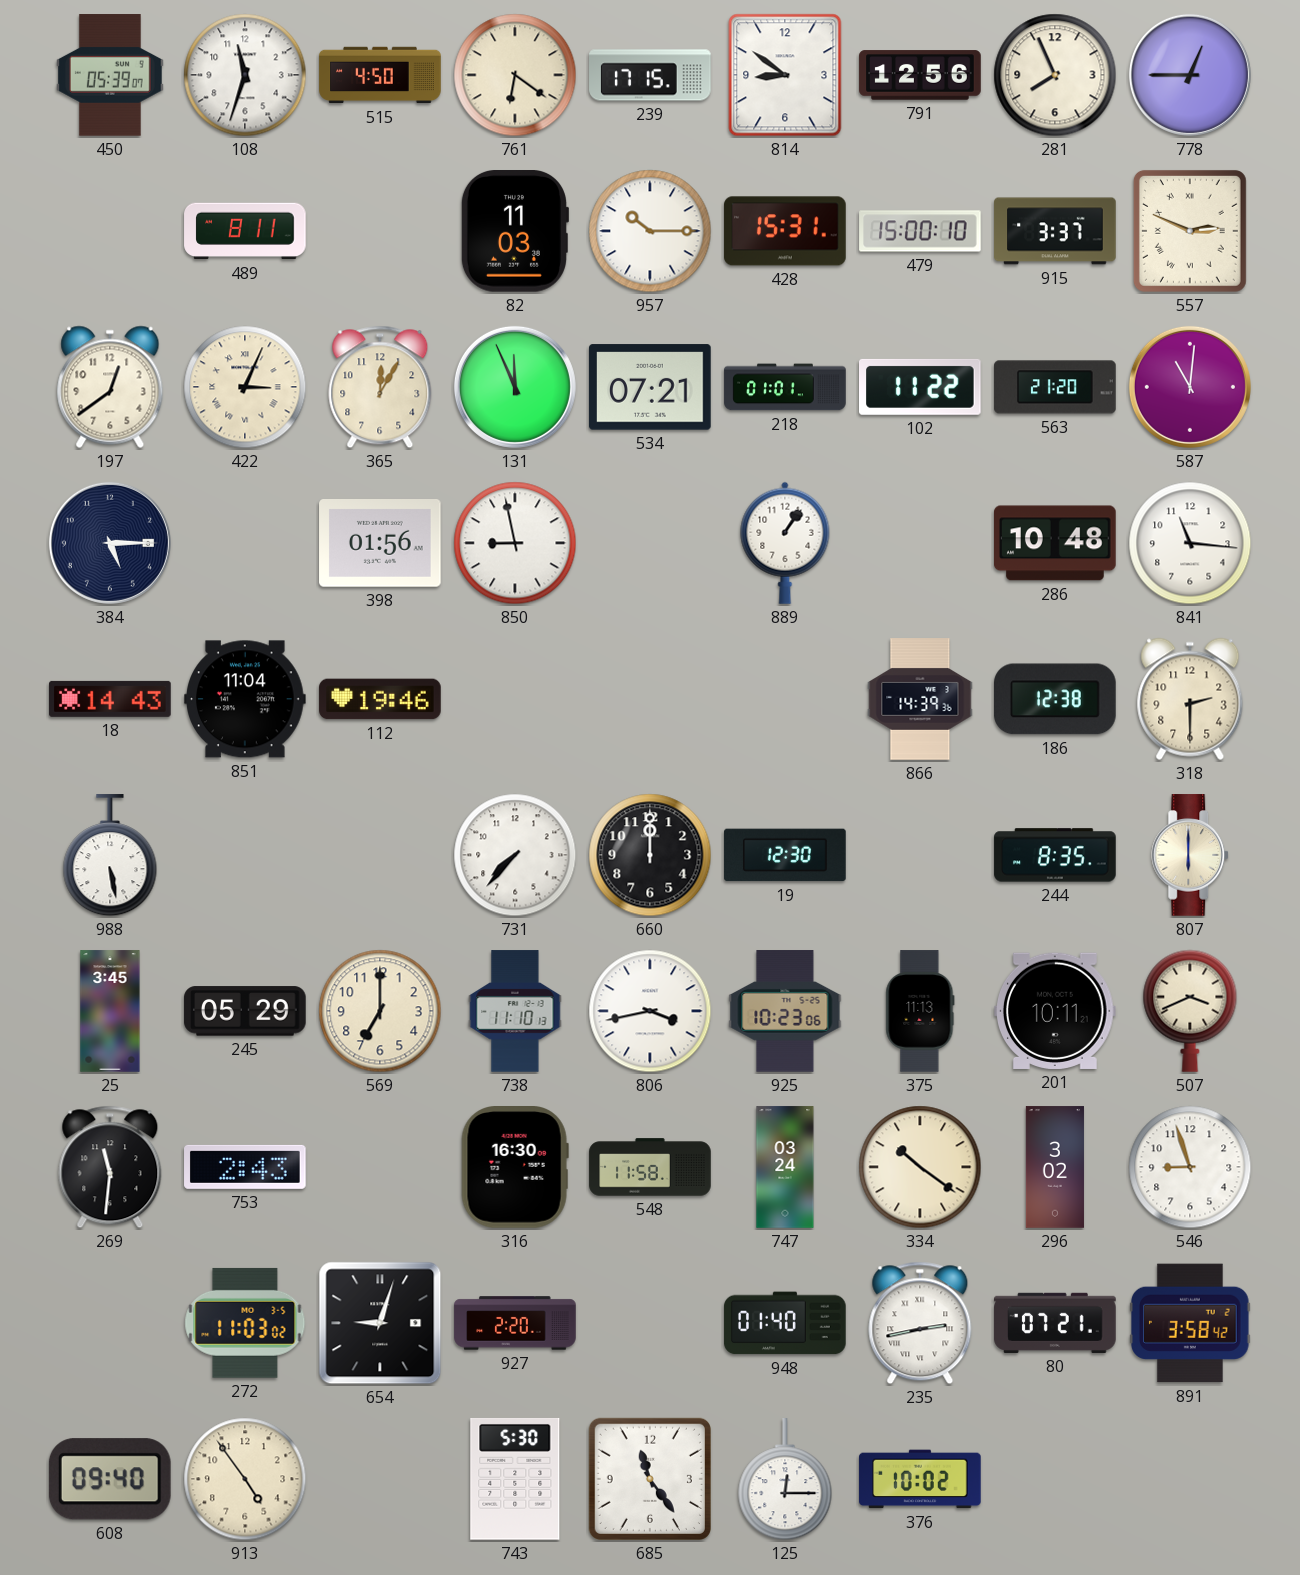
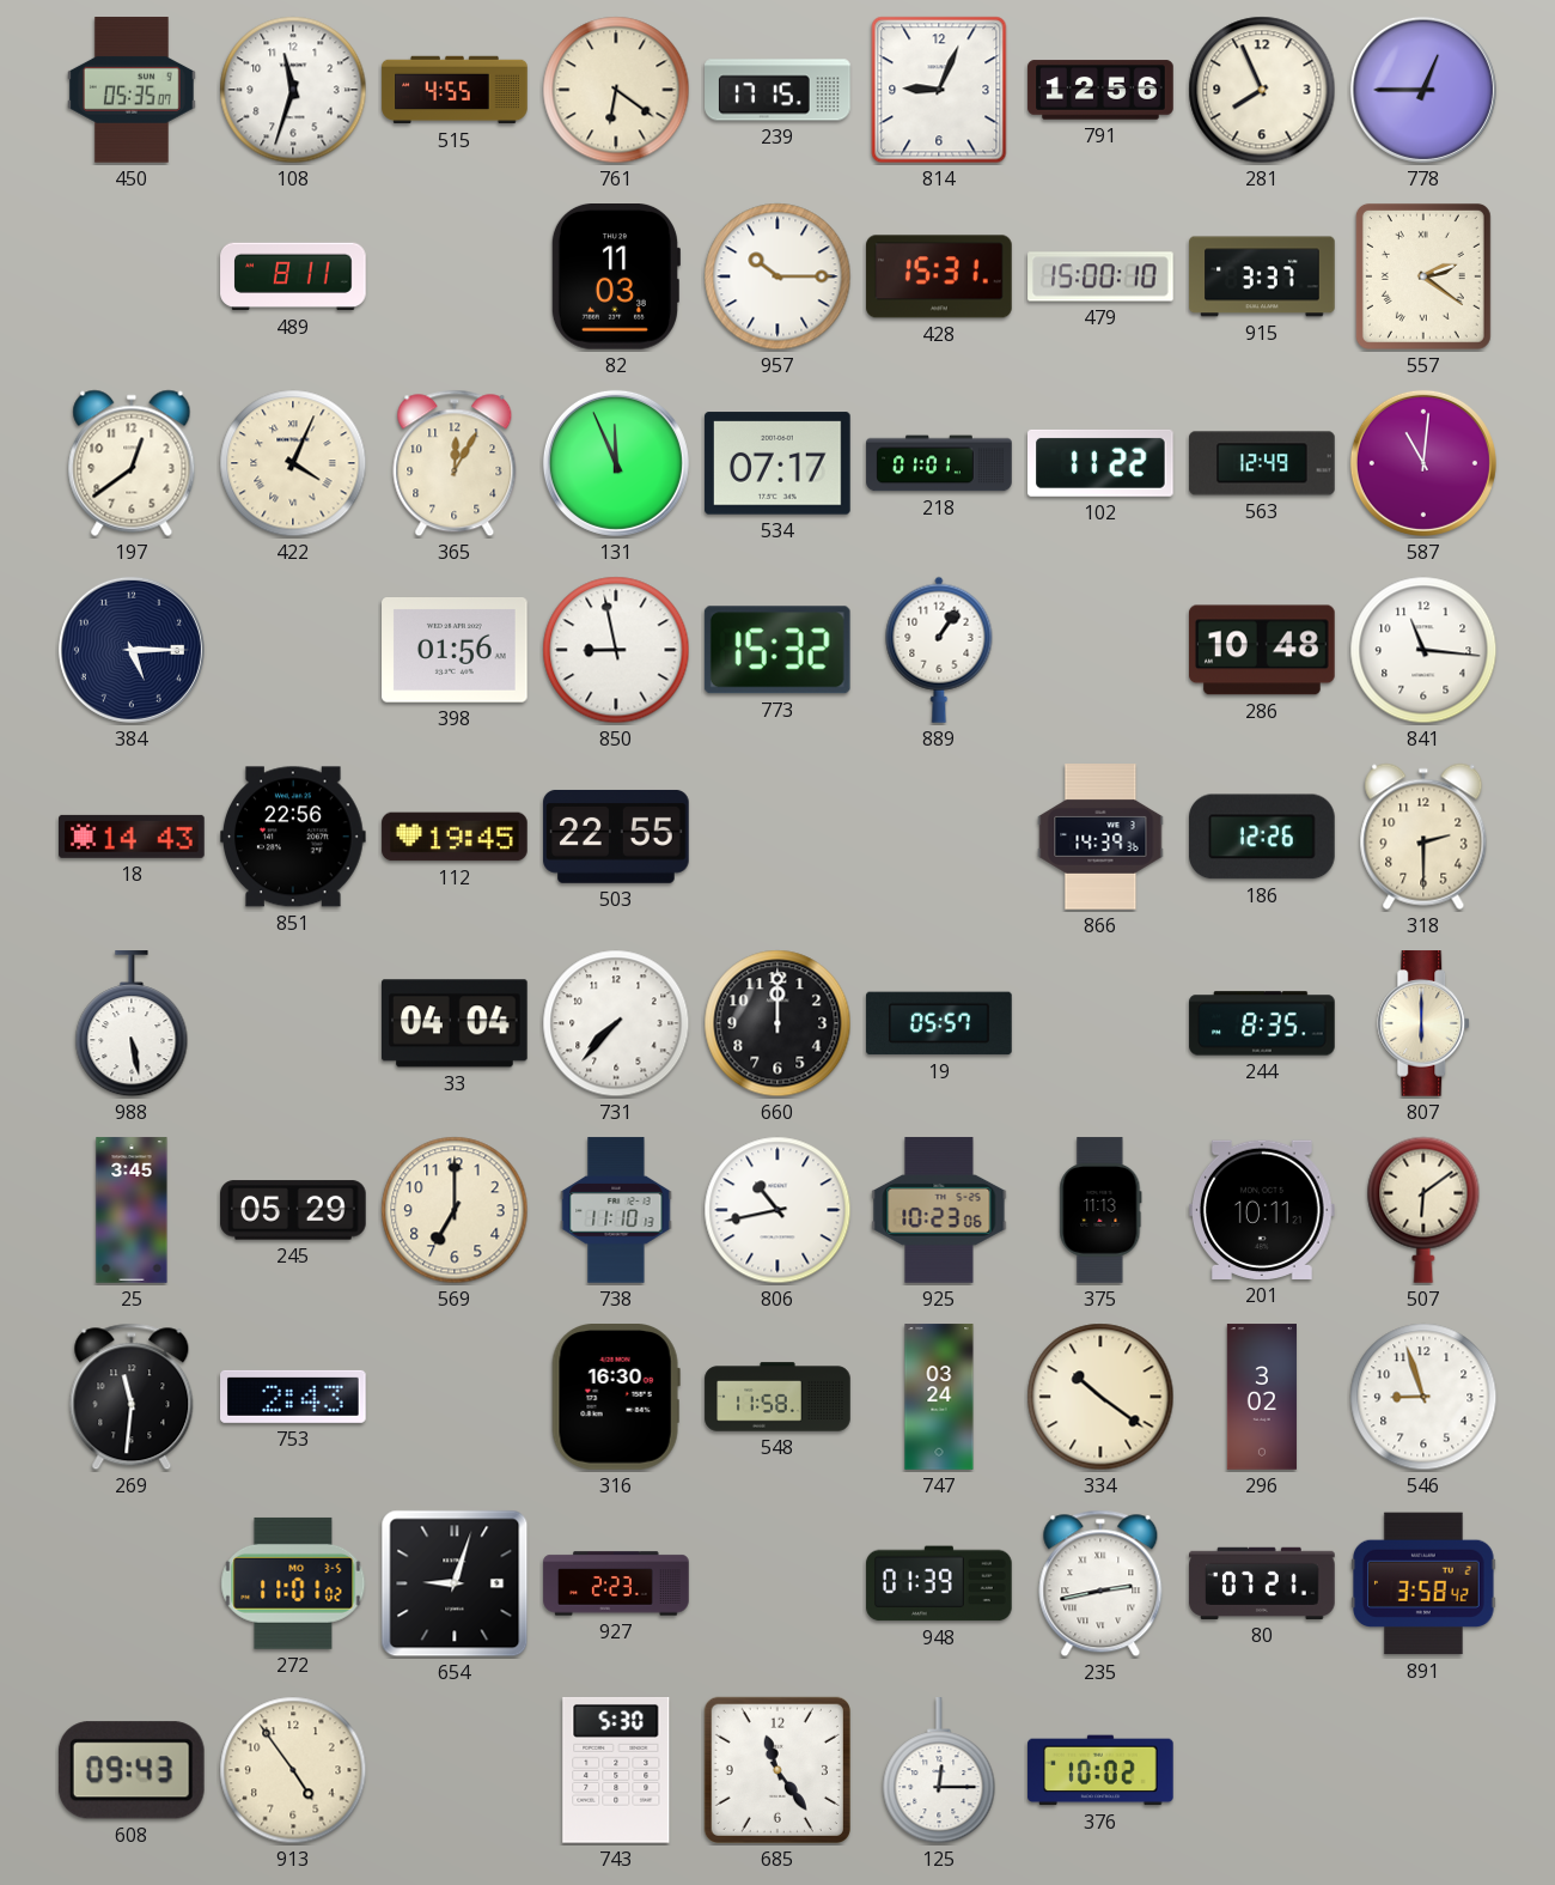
450: 05:39 -> 05:35
515: 4:50 -> 4:55
814: 8:51 -> 9:04
557: 2:49 -> 2:21
422: 3:04 -> 4:04
534: 07:21 -> 07:17
563: 21:20 -> 12:49
773: none -> 15:32
851: 11:04 -> 22:56
112: 19:46 -> 19:45
503: none -> 22:55
186: 12:38 -> 12:26
33: none -> 04:04
19: 12:30 -> 05:57
806: 3:43 -> 10:43
507: 3:41 -> 6:09
272: 11:03 -> 11:01
927: 2:20 -> 2:23
948: 01:40 -> 01:39
608: 09:40 -> 09:43
